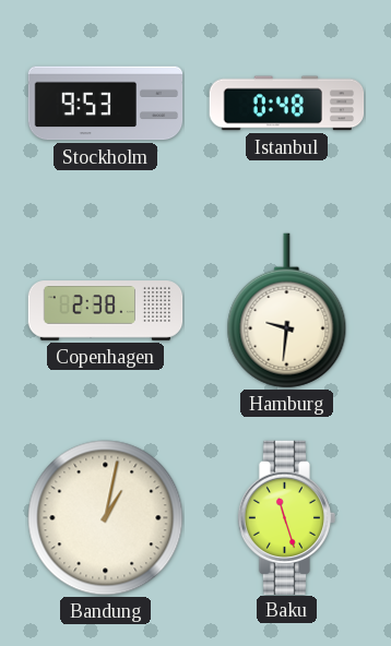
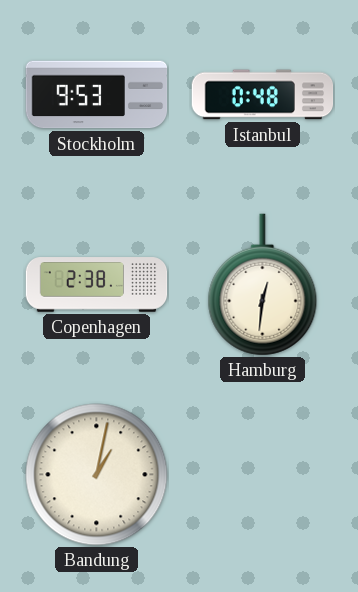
Hamburg: 9:31 -> 12:31
Baku: 11:27 -> none
